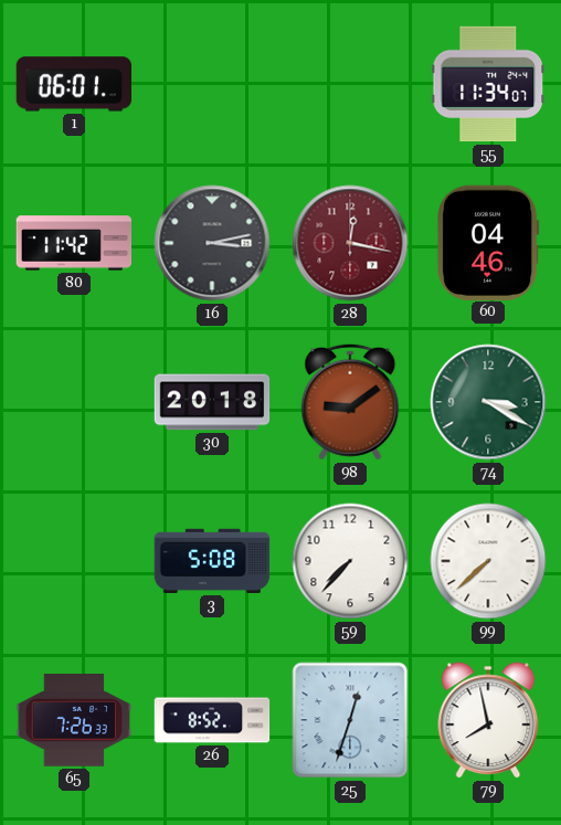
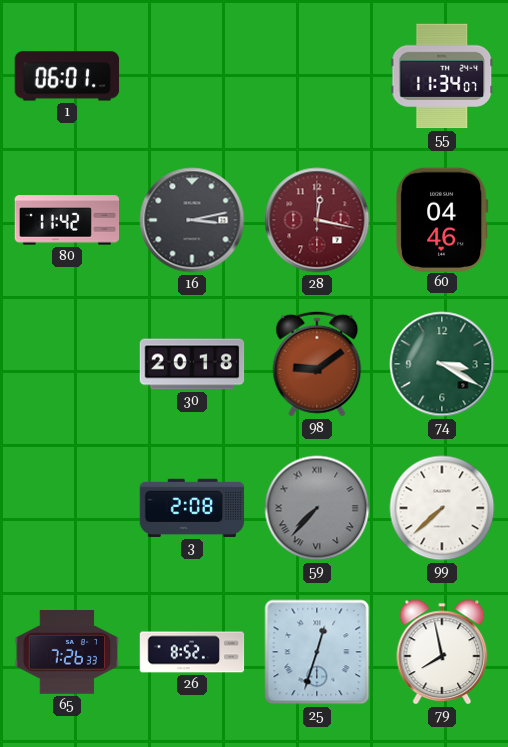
3: 5:08 -> 2:08
59 dial: white -> grey
59 numerals: Arabic -> Roman
